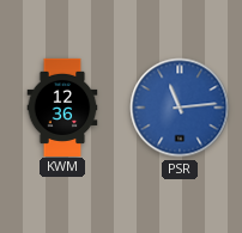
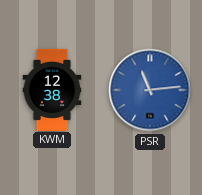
KWM: 12:36 -> 12:38
